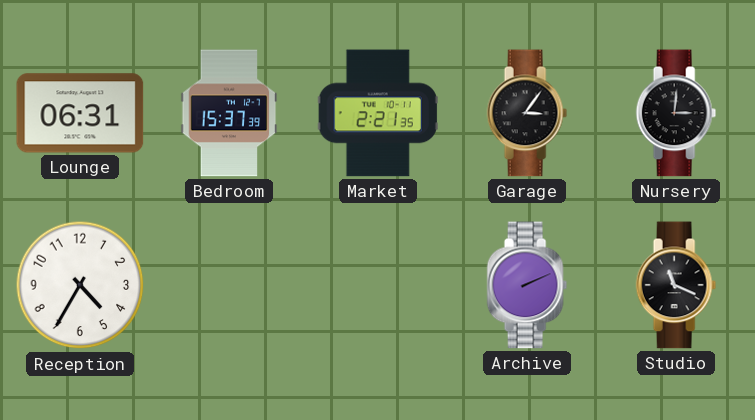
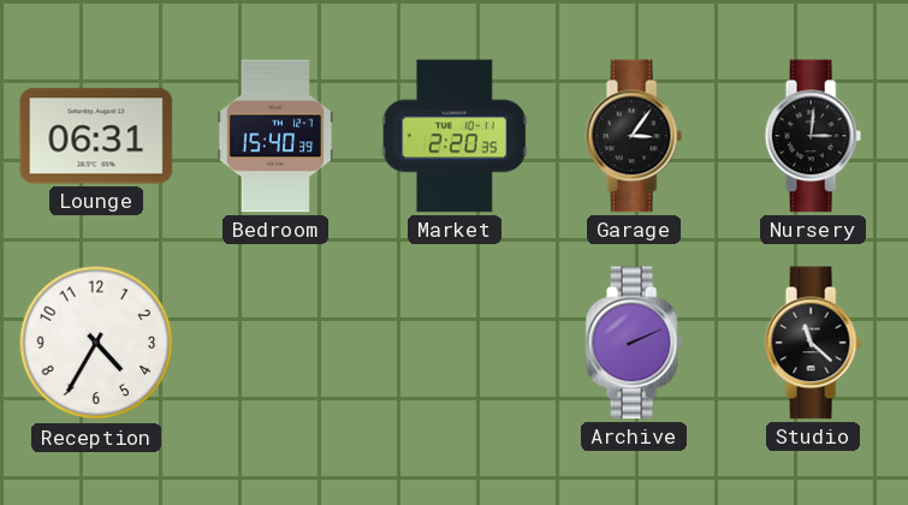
Bedroom: 15:37 -> 15:40
Market: 2:21 -> 2:20
Studio: 11:19 -> 11:22
